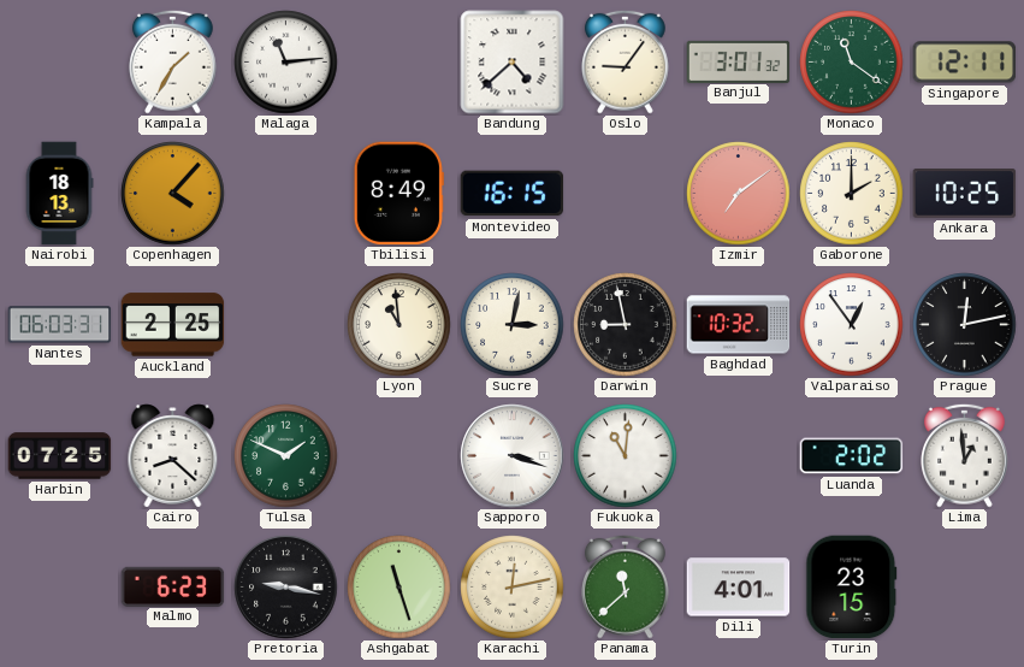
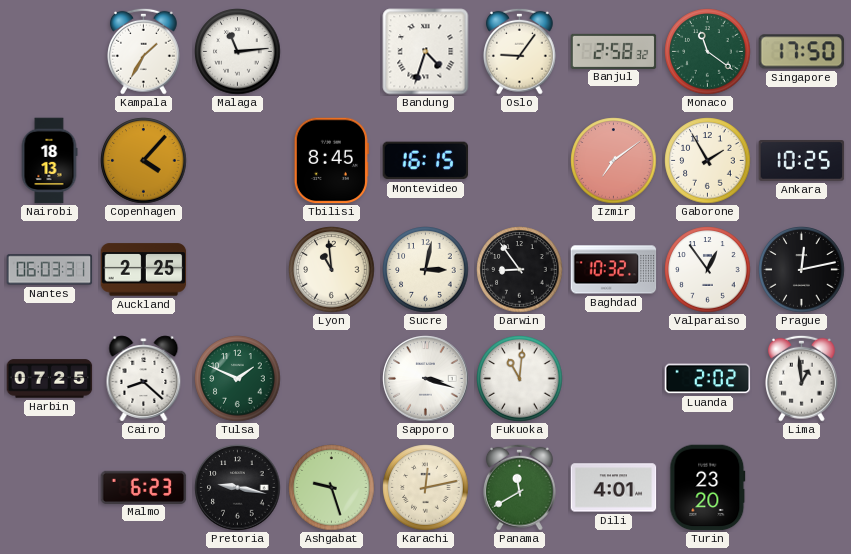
Bandung: 4:38 -> 4:33
Banjul: 3:01 -> 2:58
Singapore: 12:11 -> 17:50
Tbilisi: 8:49 -> 8:45
Gaborone: 2:00 -> 1:55
Darwin: 8:58 -> 8:54
Ashgabat: 11:27 -> 9:27
Panama: 11:38 -> 11:40
Turin: 23:15 -> 23:20
